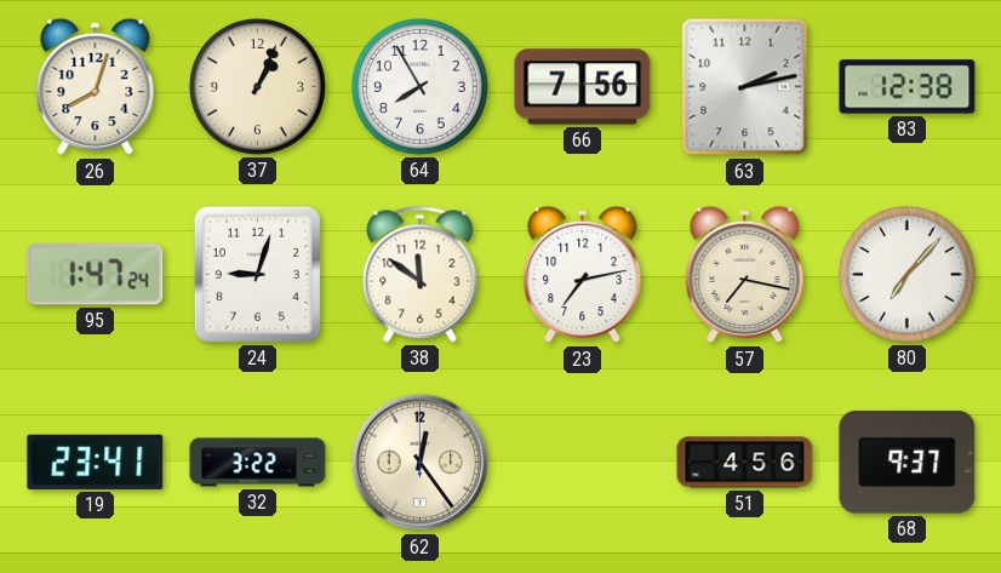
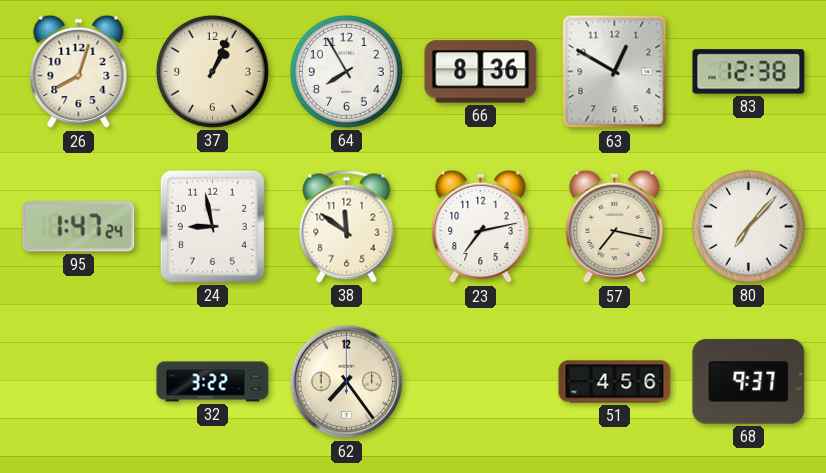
66: 7:56 -> 8:36
63: 2:13 -> 12:50
24: 9:03 -> 8:58
19: 23:41 -> none
62: 12:24 -> 7:24
